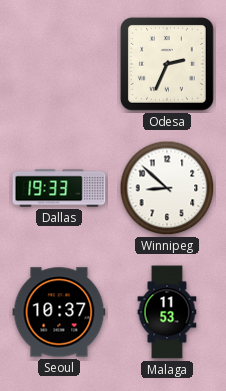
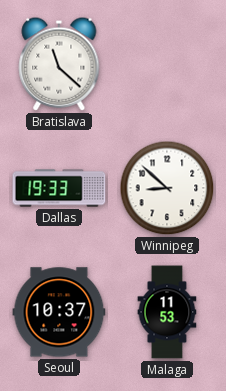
Bratislava: none -> 11:22
Odesa: 2:34 -> none
